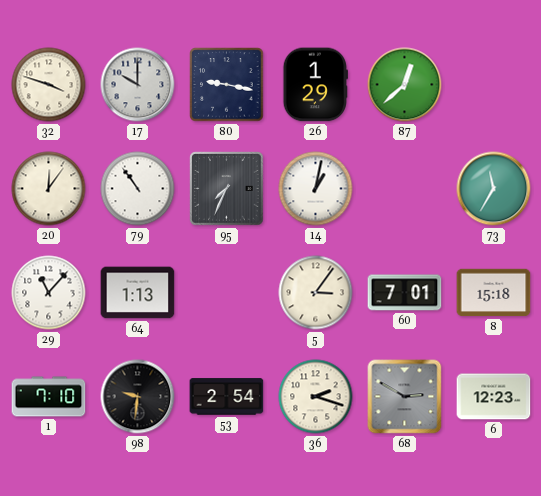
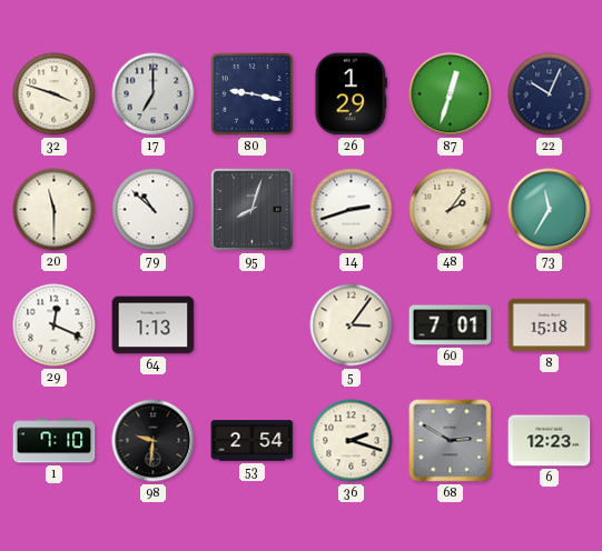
17: 10:00 -> 7:00
87: 12:38 -> 12:33
22: none -> 10:04
20: 12:06 -> 11:30
79: 10:54 -> 10:52
95: 7:34 -> 8:03
14: 1:02 -> 2:42
48: none -> 2:06
29: 11:07 -> 12:19
